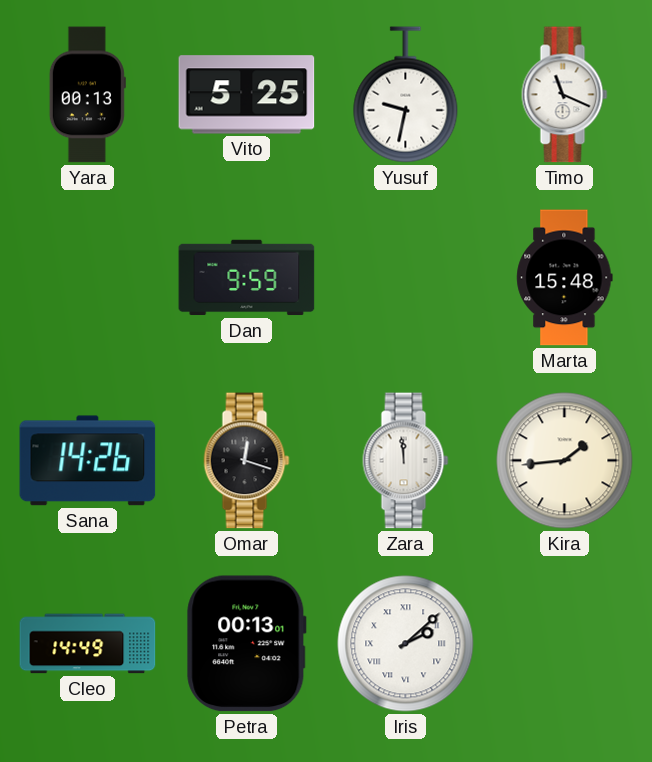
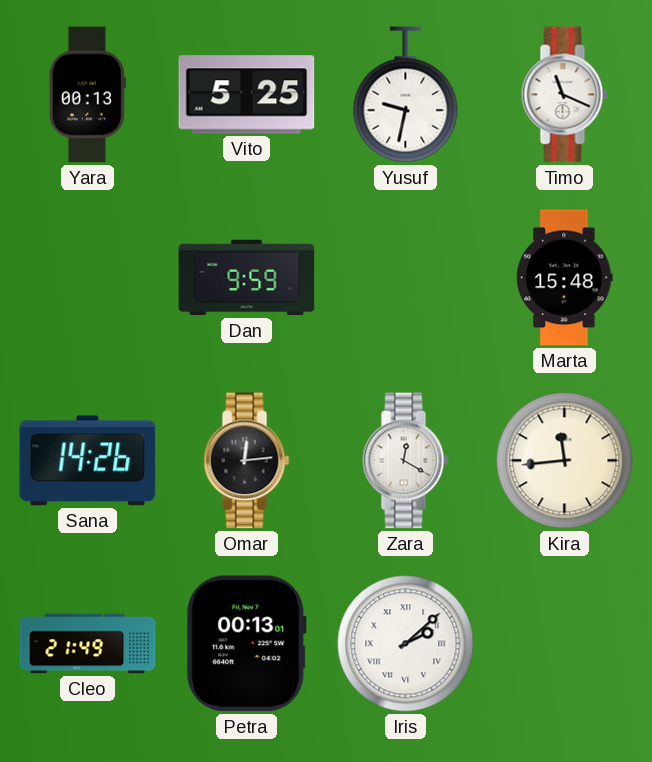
Omar: 12:18 -> 12:14
Zara: 11:59 -> 12:20
Kira: 1:44 -> 11:44
Cleo: 14:49 -> 21:49
